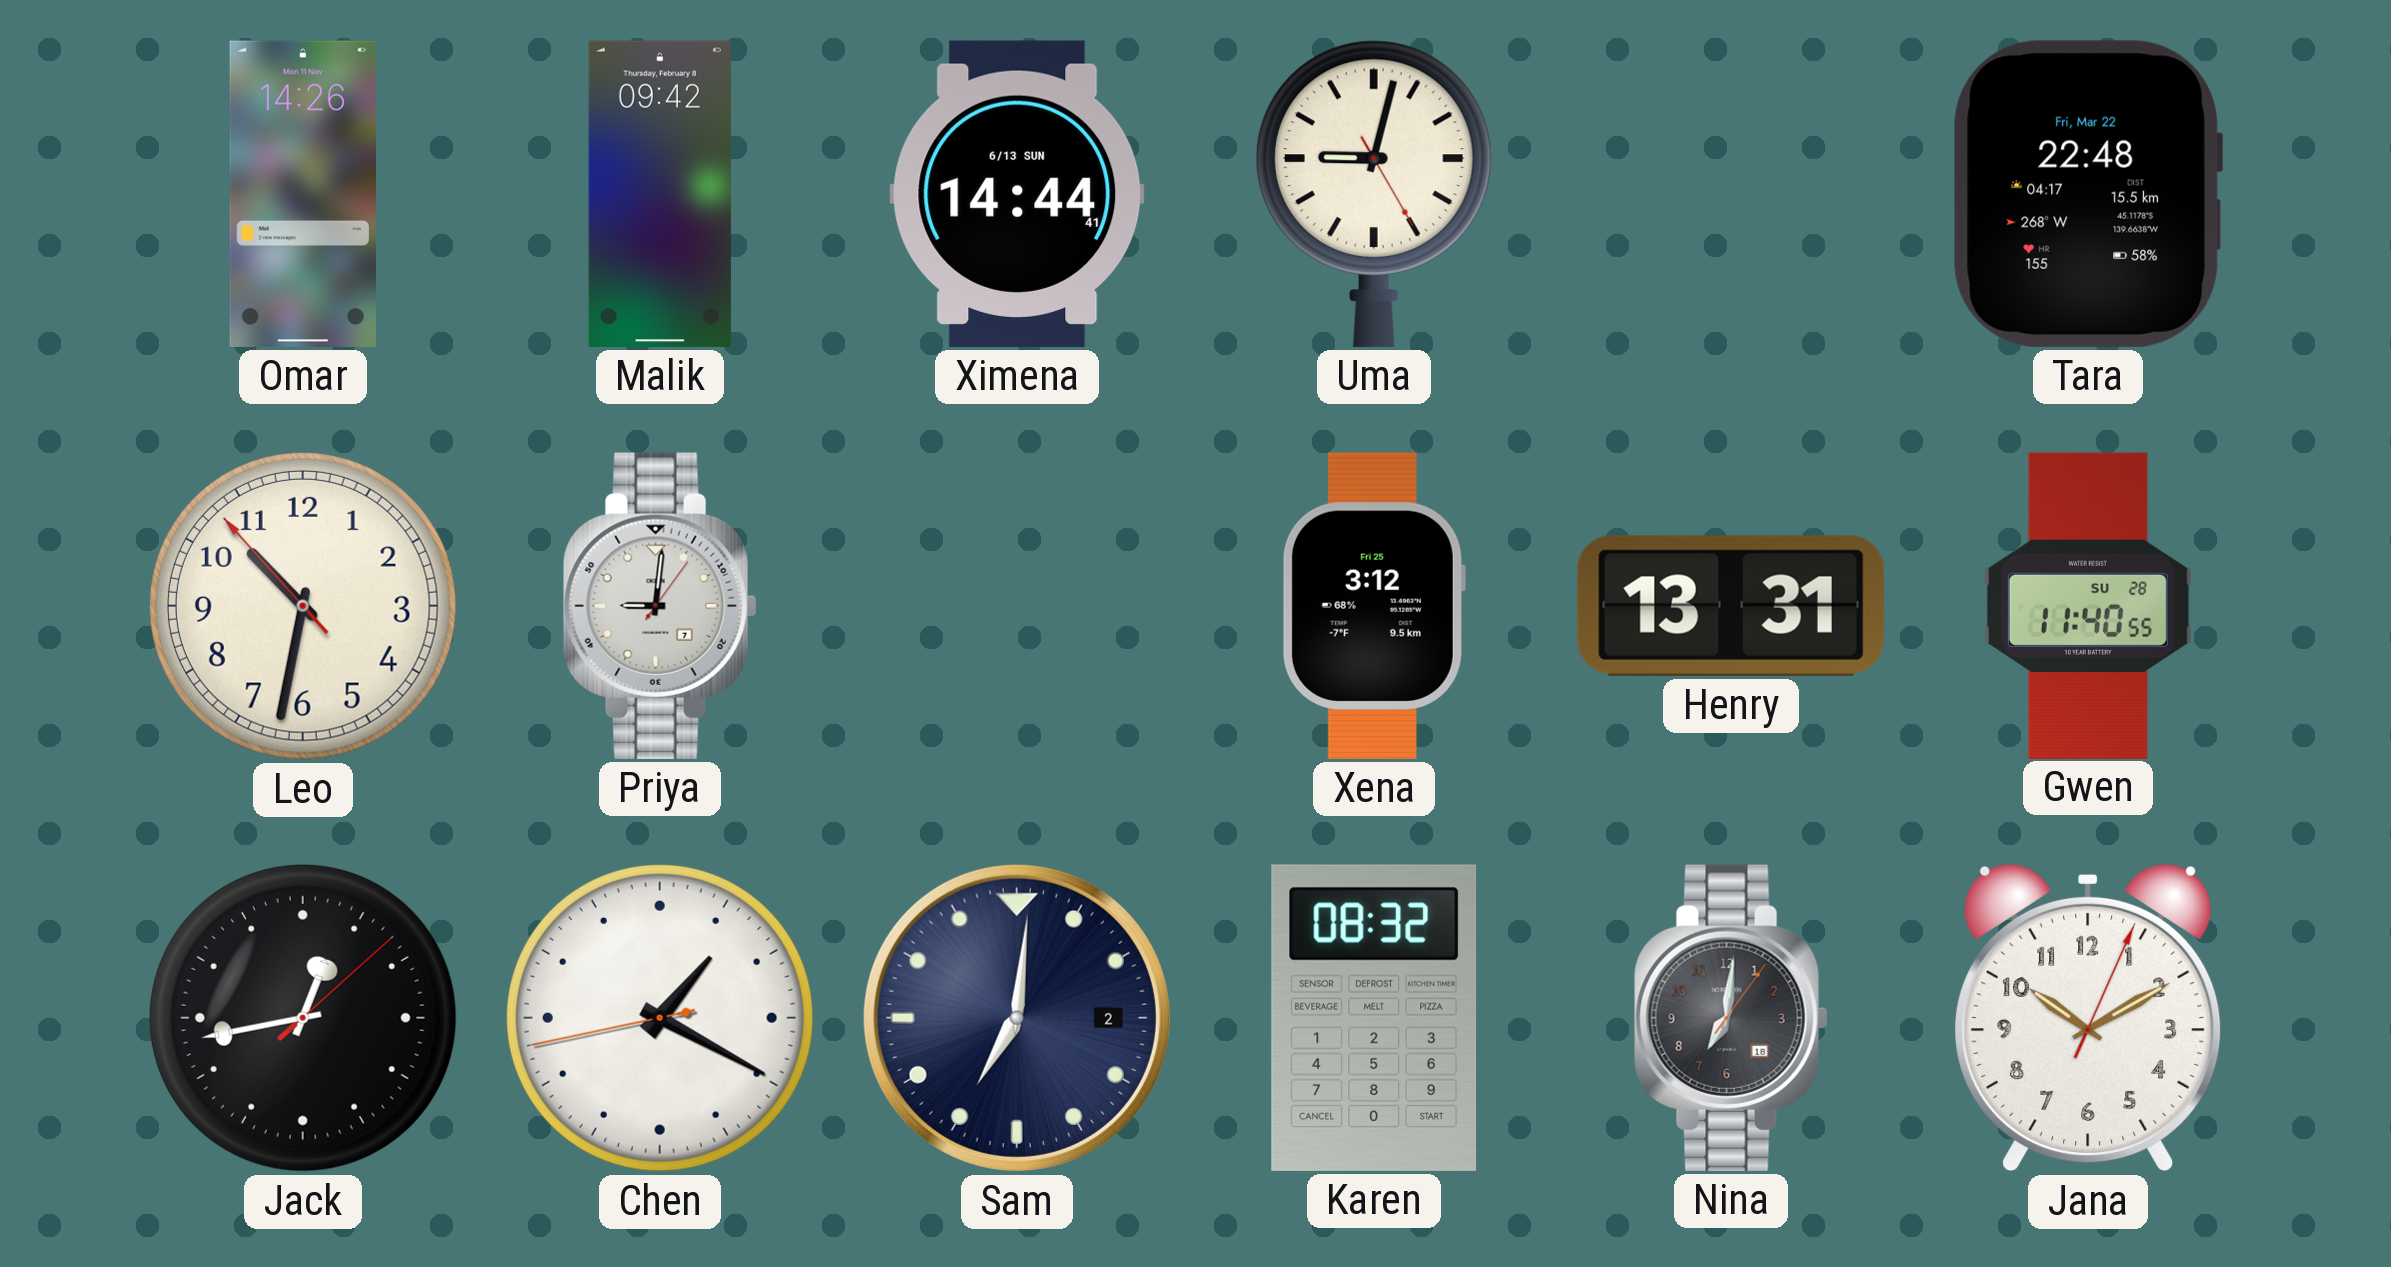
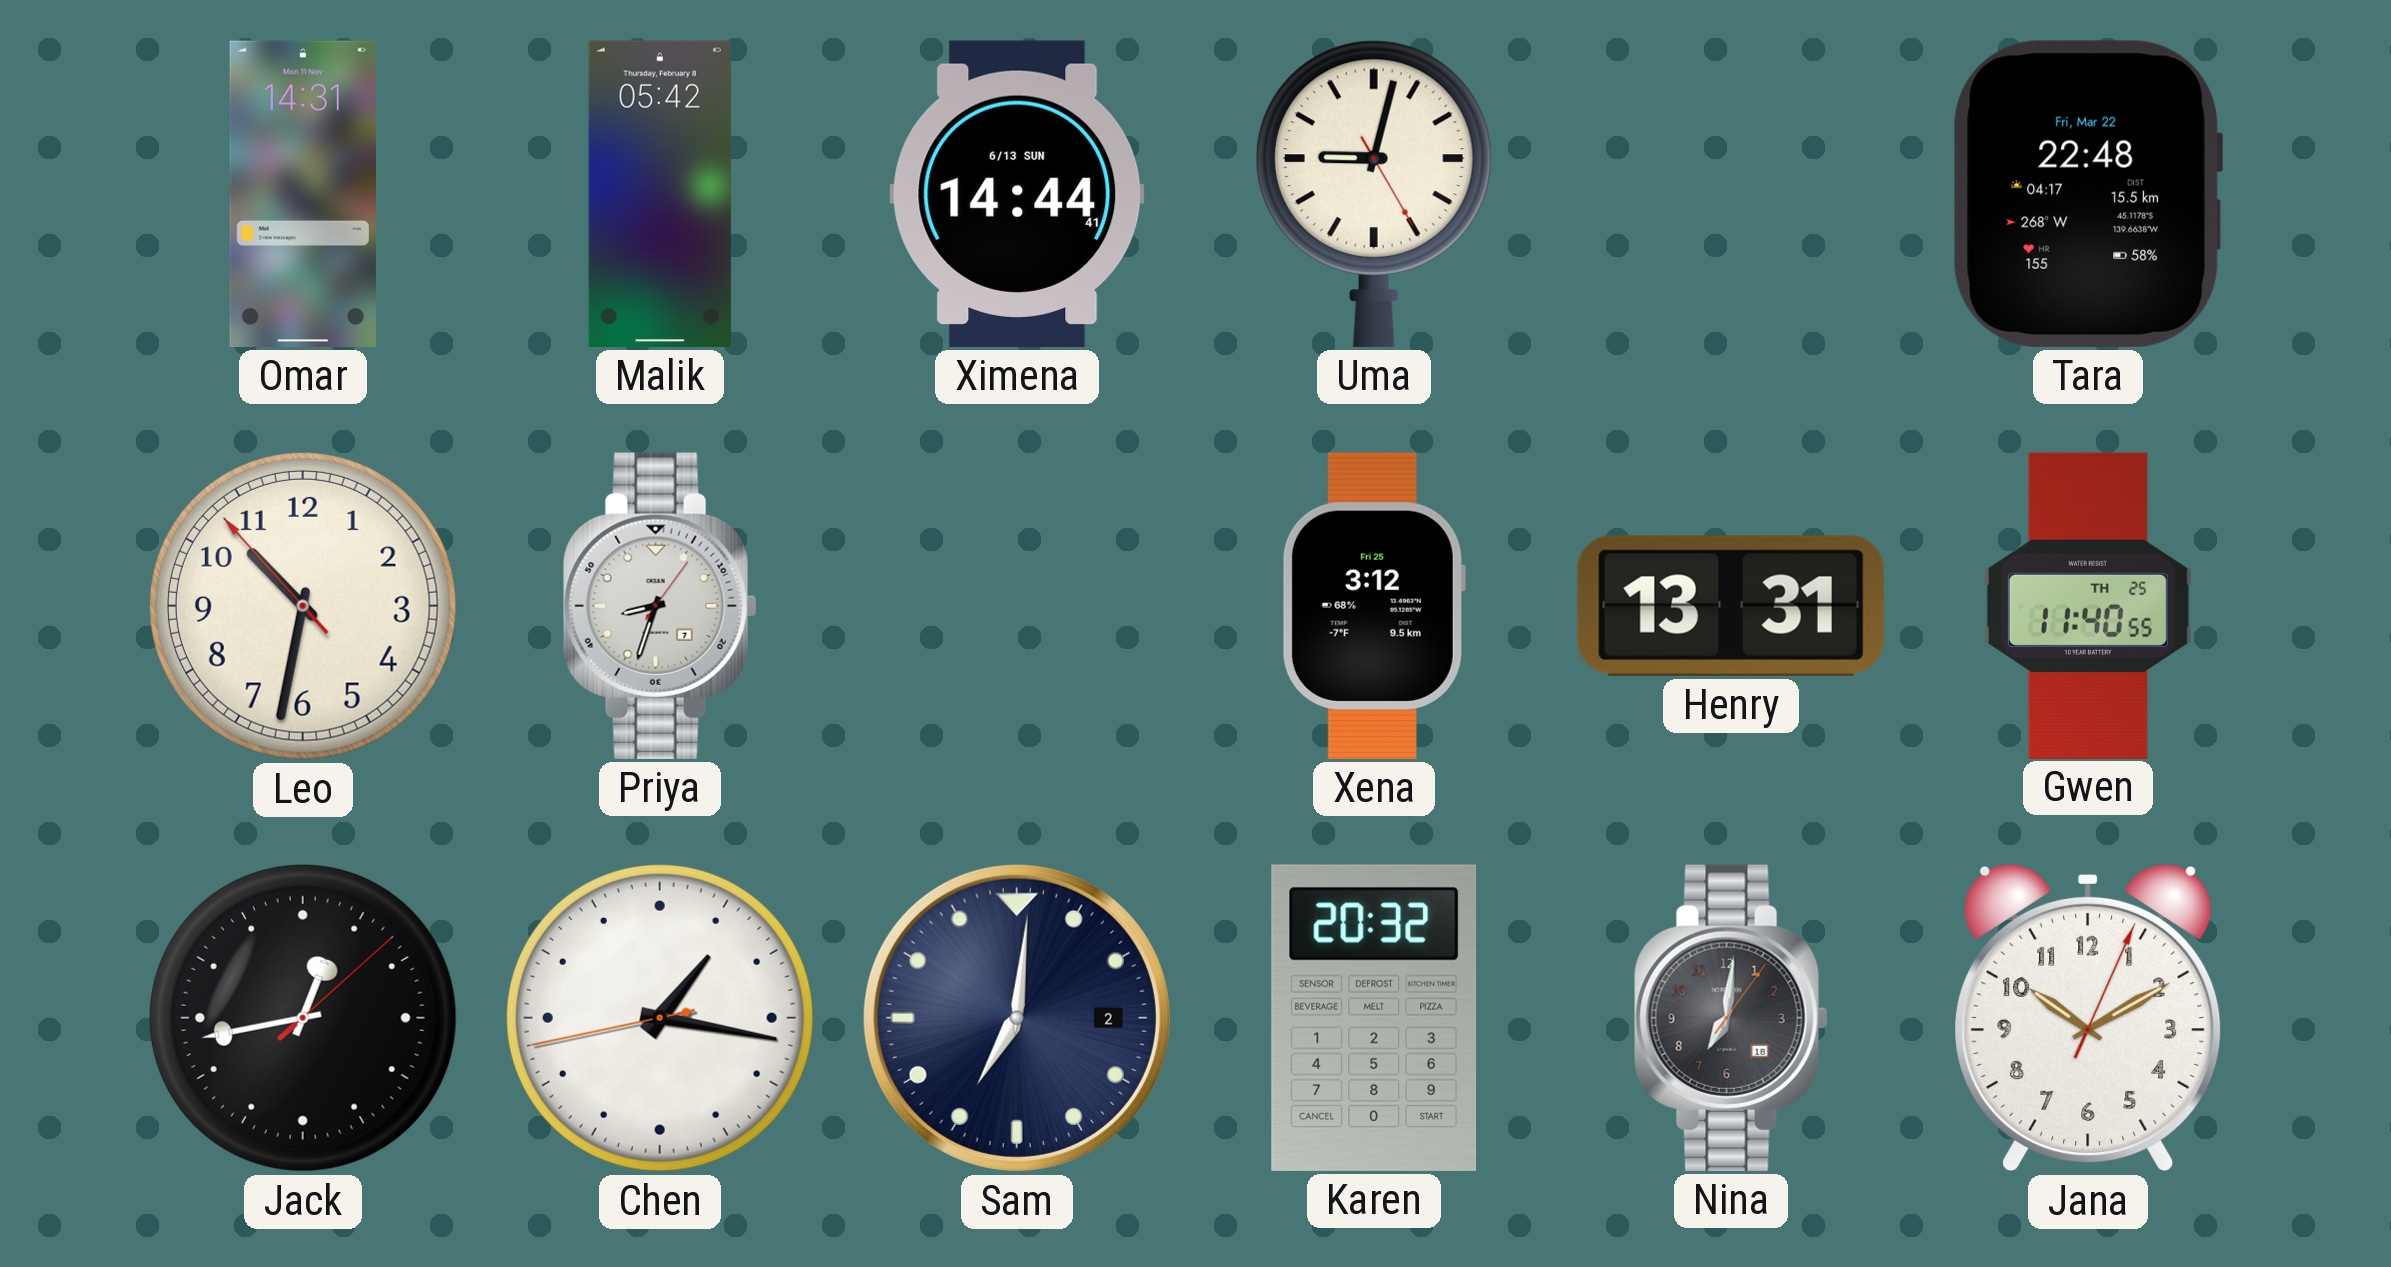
Omar: 14:26 -> 14:31
Malik: 09:42 -> 05:42
Priya: 9:01 -> 8:33
Gwen date: SU 28 -> TH 25
Chen: 1:19 -> 1:16
Karen: 08:32 -> 20:32
